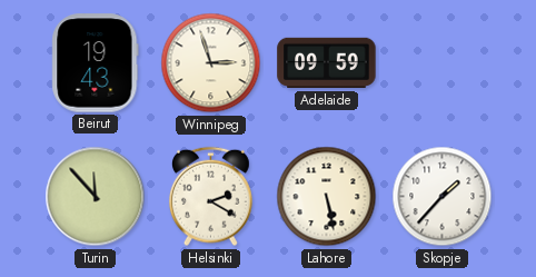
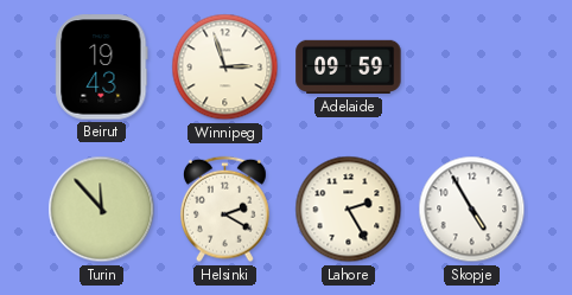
Lahore: 5:28 -> 2:25
Skopje: 1:37 -> 4:55
